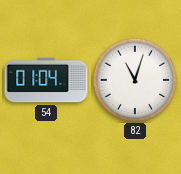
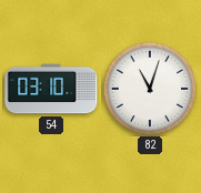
54: 01:04 -> 03:10
